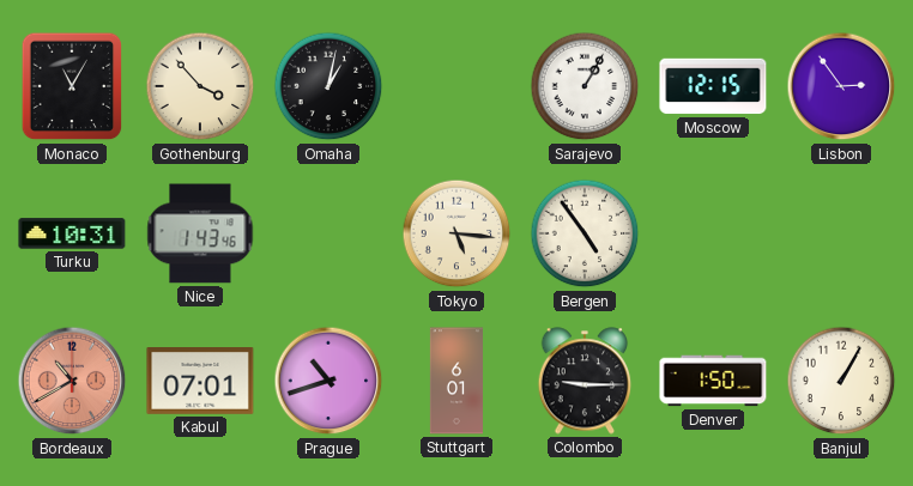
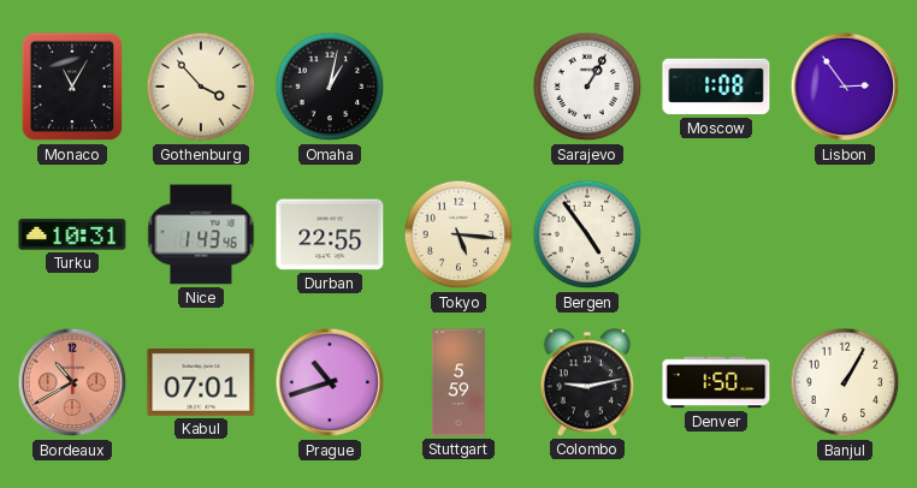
Moscow: 12:15 -> 1:08
Durban: none -> 22:55
Stuttgart: 6:01 -> 5:59
Colombo: 9:15 -> 9:13
